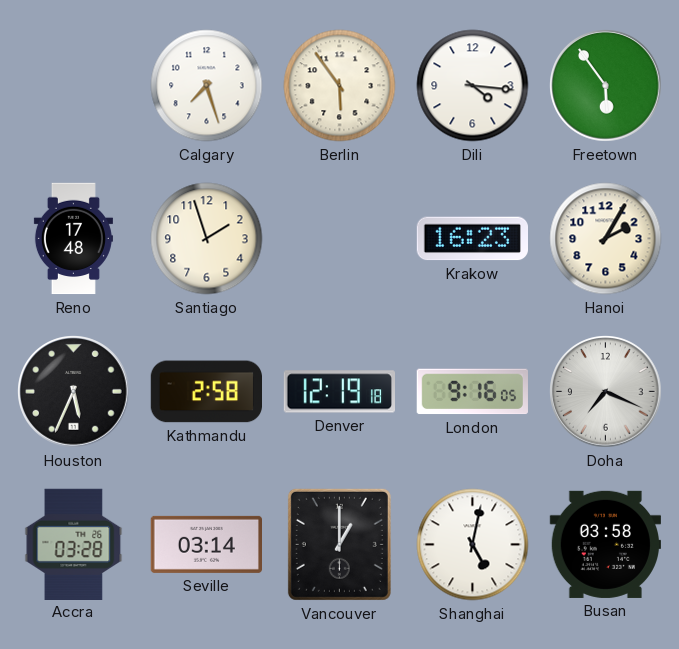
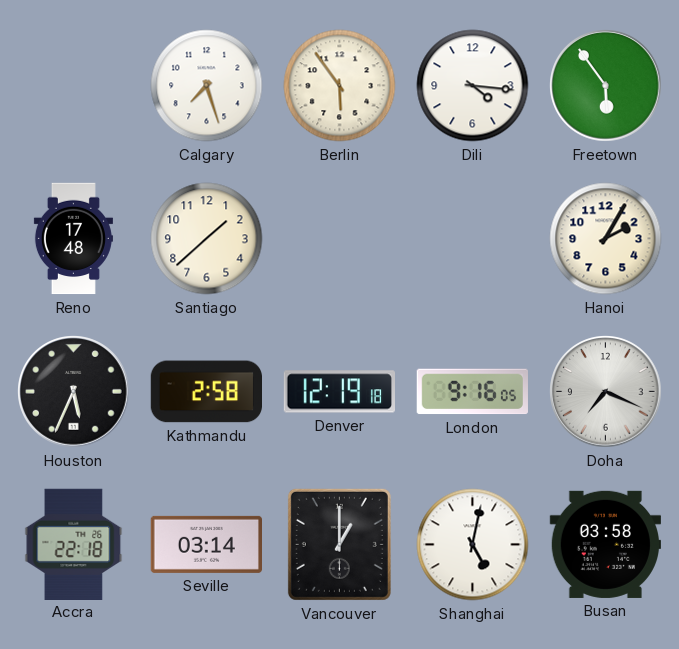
Santiago: 1:57 -> 1:38
Krakow: 16:23 -> none
Accra: 03:28 -> 22:18
